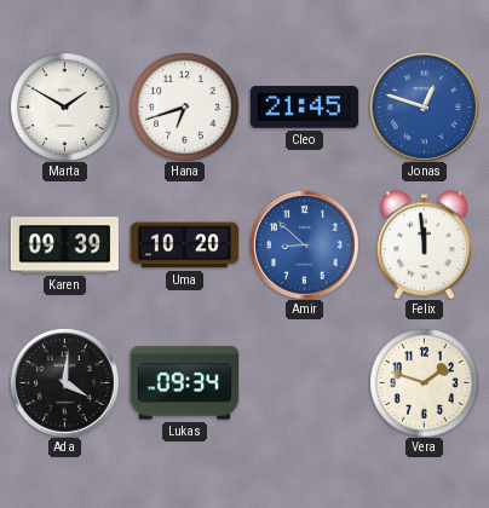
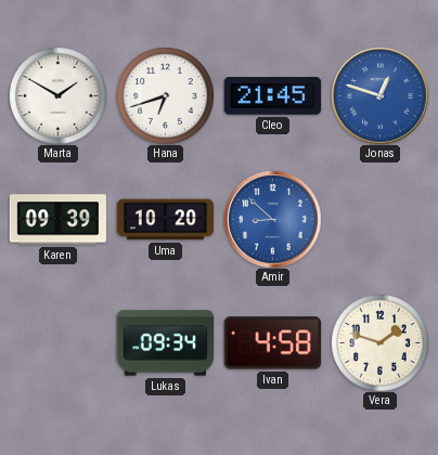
Felix: 11:59 -> none
Ada: 4:01 -> none
Ivan: none -> 4:58
